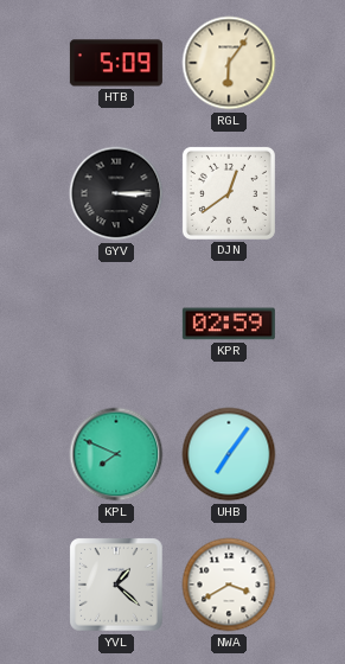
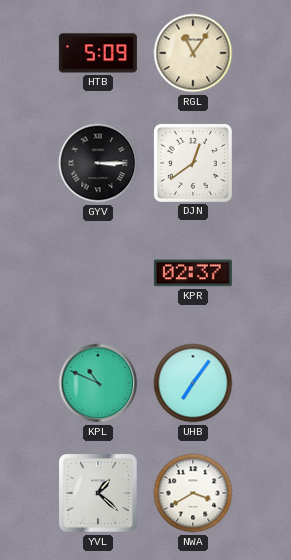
RGL: 6:06 -> 11:06
KPR: 02:59 -> 02:37
KPL: 7:49 -> 10:49
